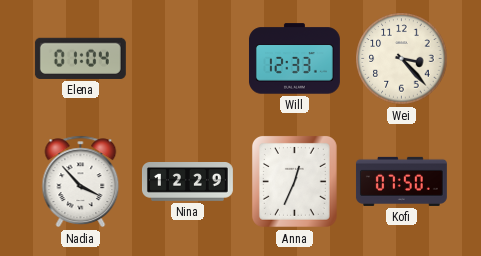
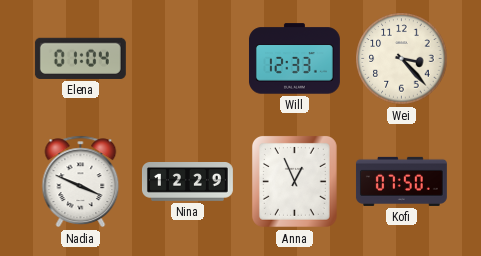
Nadia: 3:53 -> 3:49
Anna: 12:34 -> 12:56
